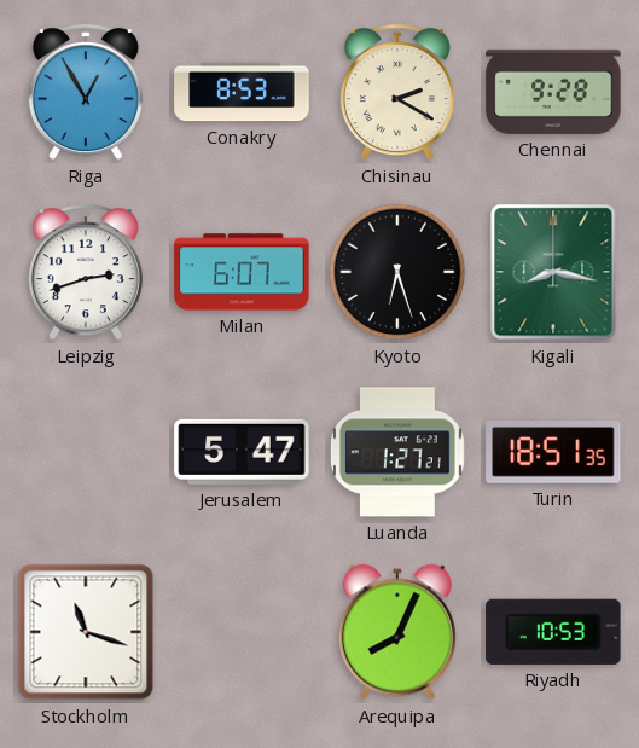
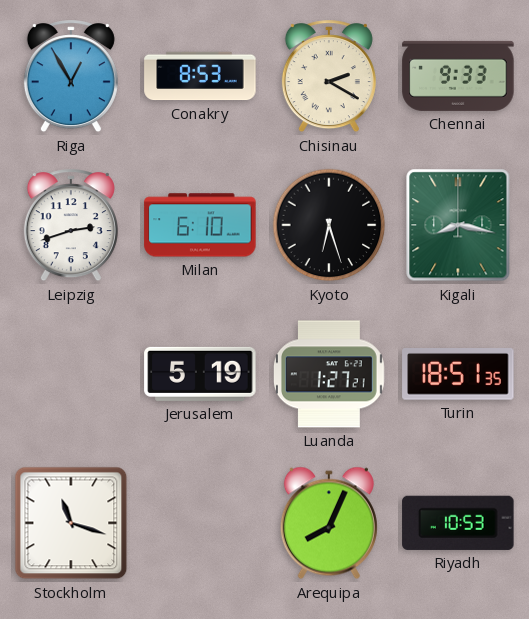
Chennai: 9:28 -> 9:33
Milan: 6:07 -> 6:10
Jerusalem: 5:47 -> 5:19
